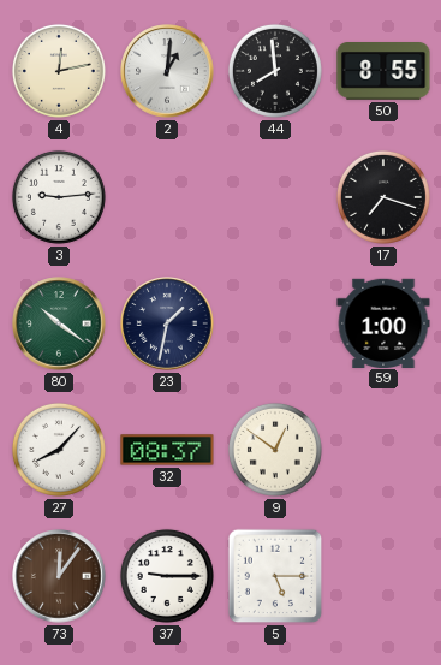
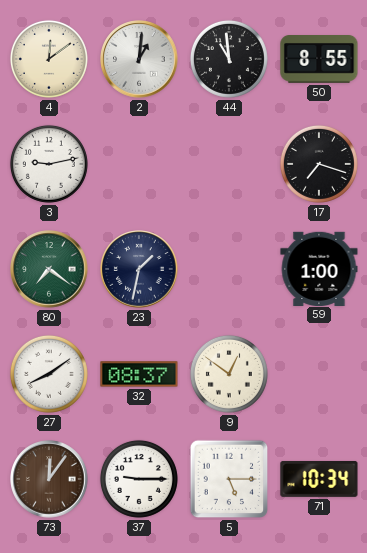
4: 12:13 -> 12:09
44: 7:59 -> 10:59
3: 9:14 -> 9:13
80: 10:21 -> 7:21
27: 8:07 -> 8:09
71: none -> 10:34
